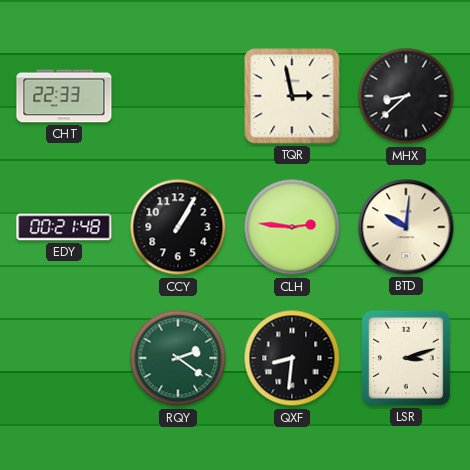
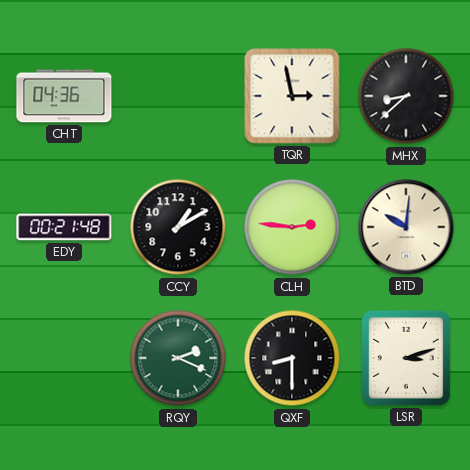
CHT: 22:33 -> 04:36
CCY: 1:05 -> 1:10
RQY: 2:21 -> 2:19
QXF: 8:31 -> 8:30
